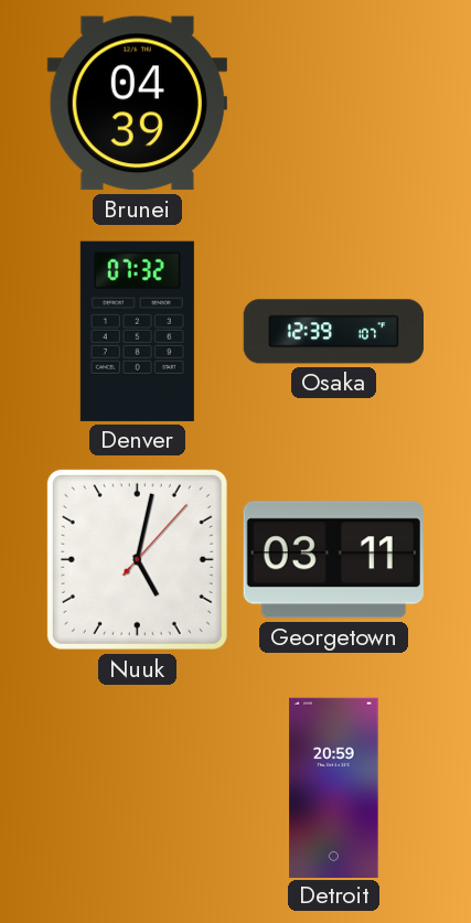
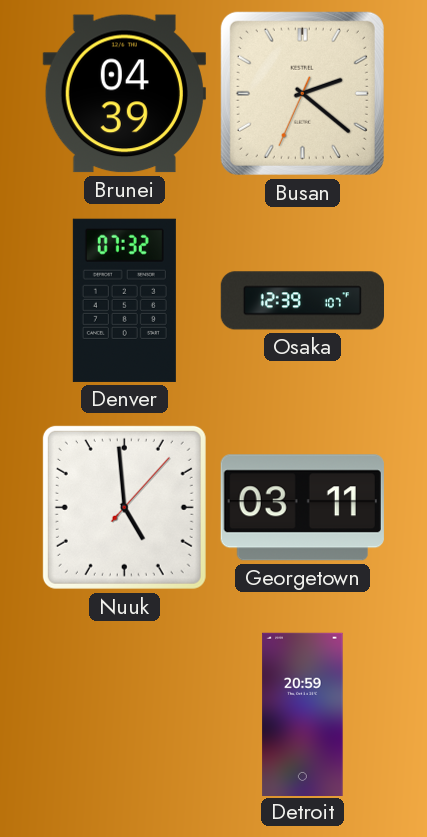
Busan: none -> 2:21
Nuuk: 5:02 -> 4:59
